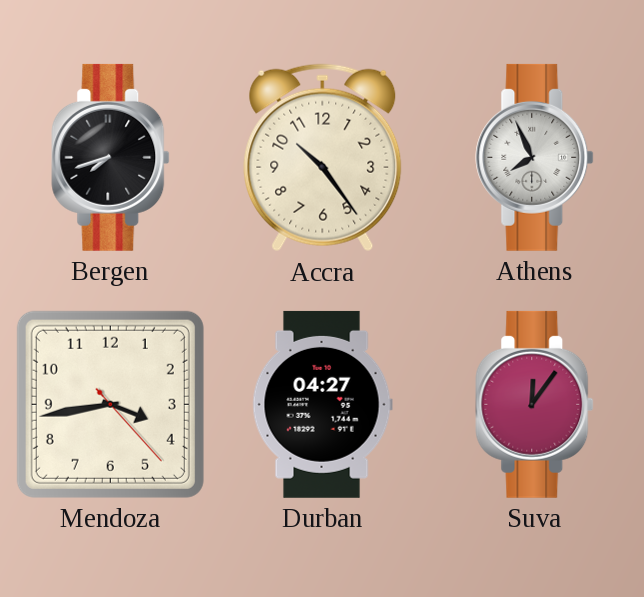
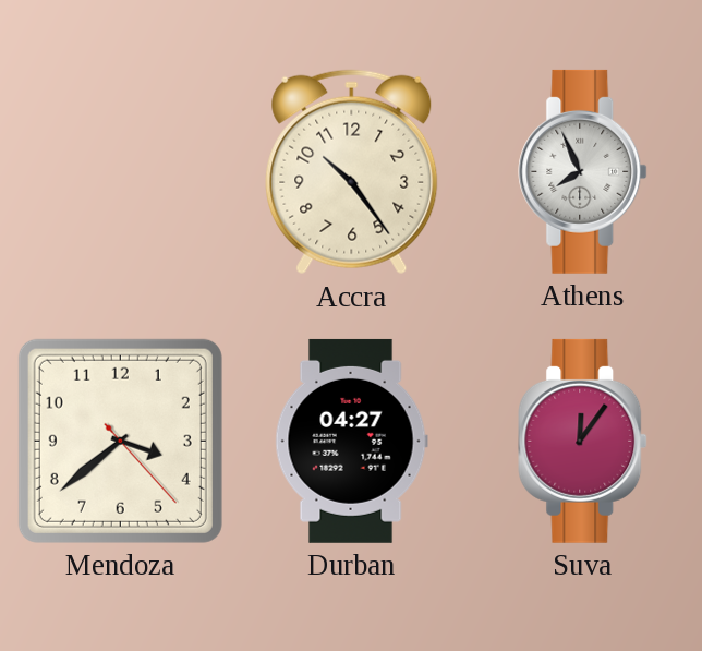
Bergen: 7:42 -> none
Mendoza: 3:43 -> 3:38
